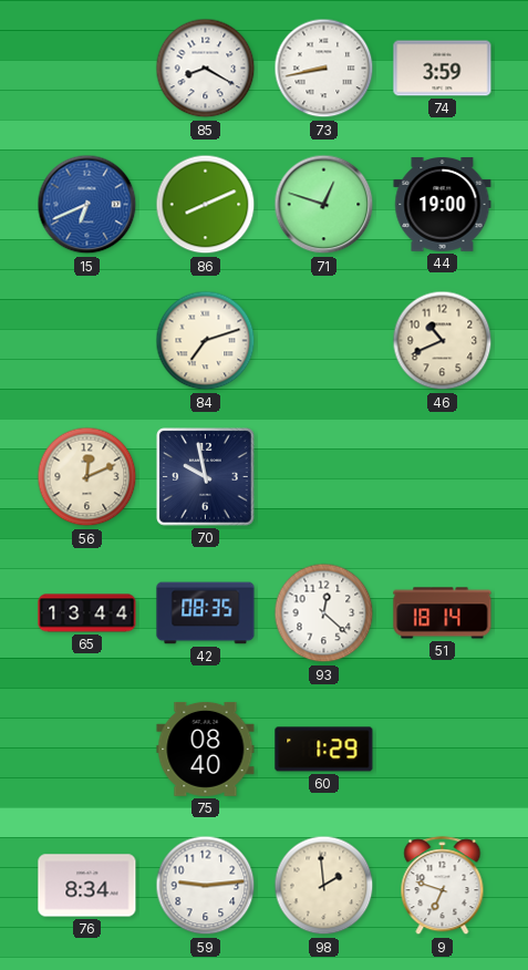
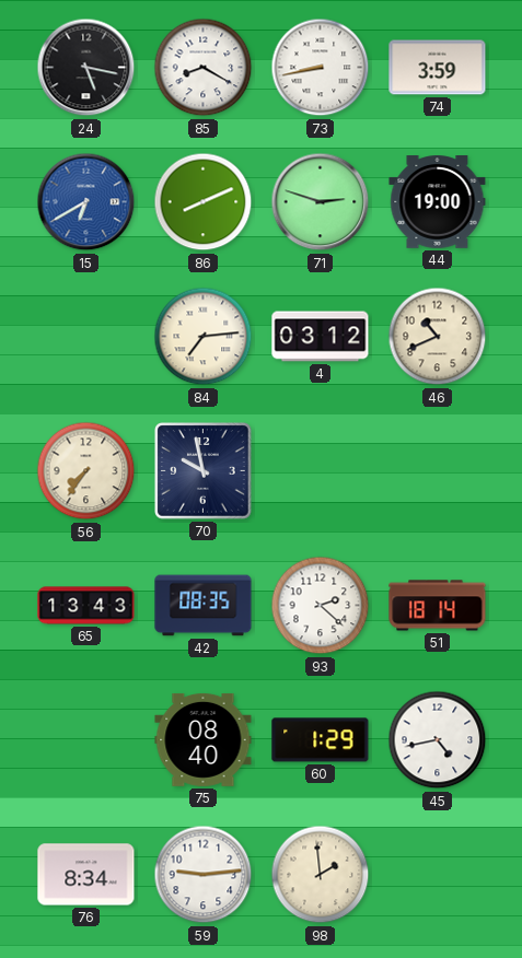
24: none -> 5:17
15: 6:41 -> 6:40
71: 12:48 -> 2:48
84: 7:12 -> 7:14
4: none -> 03:12
56: 12:11 -> 7:36
65: 13:44 -> 13:43
93: 12:22 -> 2:22
45: none -> 4:43
9: 6:48 -> none
